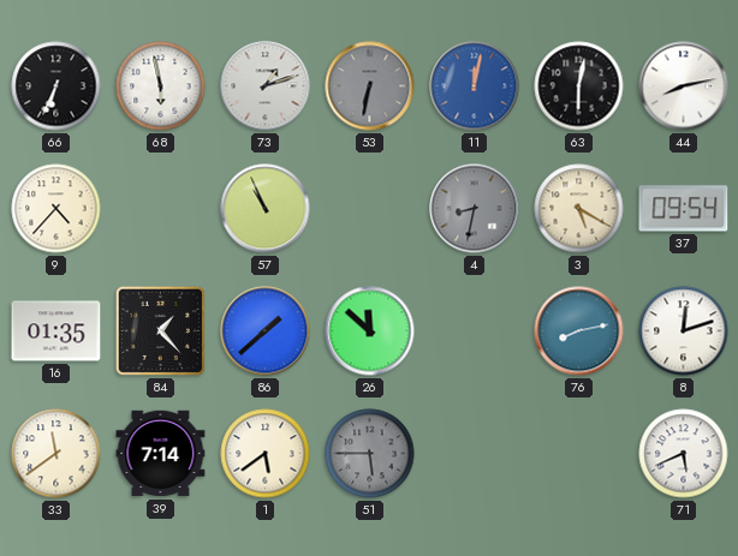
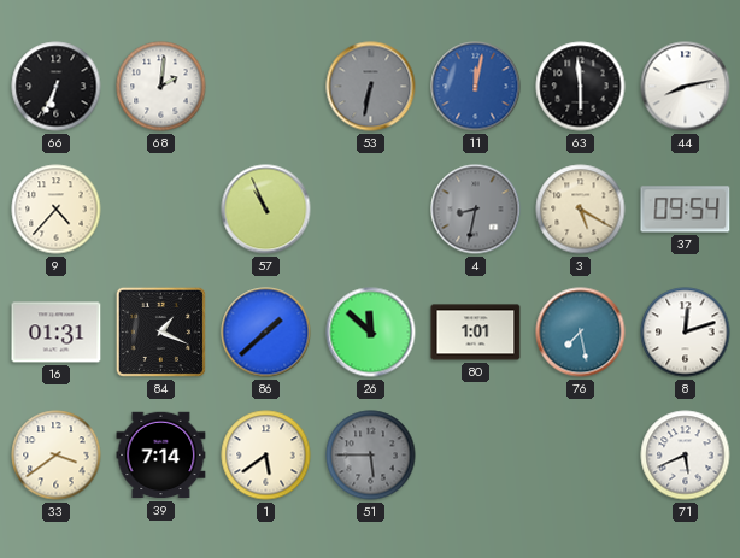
68: 5:58 -> 2:01
73: 1:12 -> none
63: 6:02 -> 5:59
16: 01:35 -> 01:31
84: 1:23 -> 1:19
80: none -> 1:01
76: 8:13 -> 7:28
33: 11:39 -> 3:39
